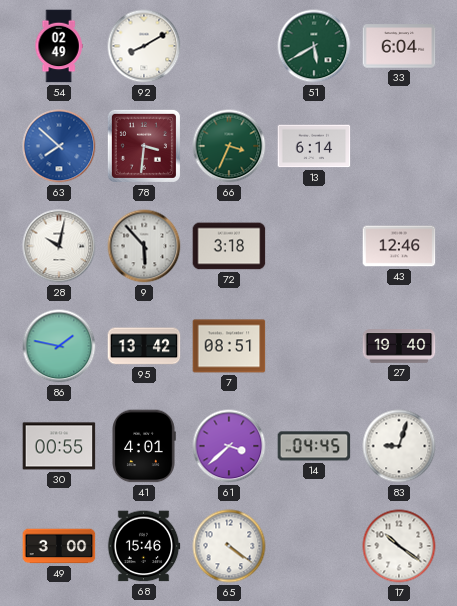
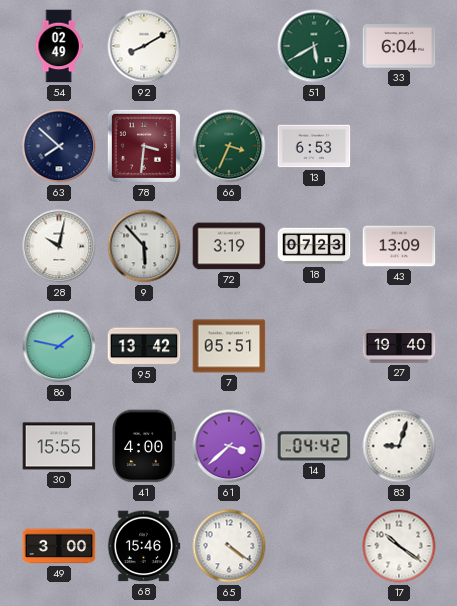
63 dial: blue -> navy
13: 6:14 -> 6:53
72: 3:18 -> 3:19
18: none -> 07:23
43: 12:46 -> 13:09
7: 08:51 -> 05:51
30: 00:55 -> 15:55
41: 4:01 -> 4:00
14: 04:45 -> 04:42
